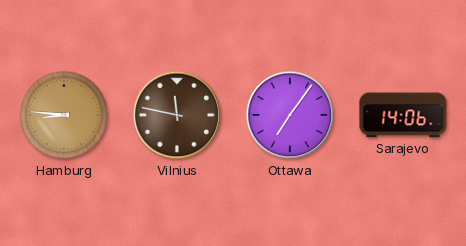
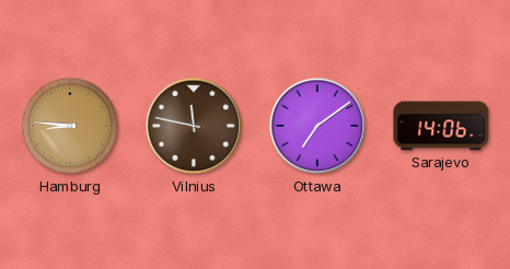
Ottawa: 7:06 -> 7:09
